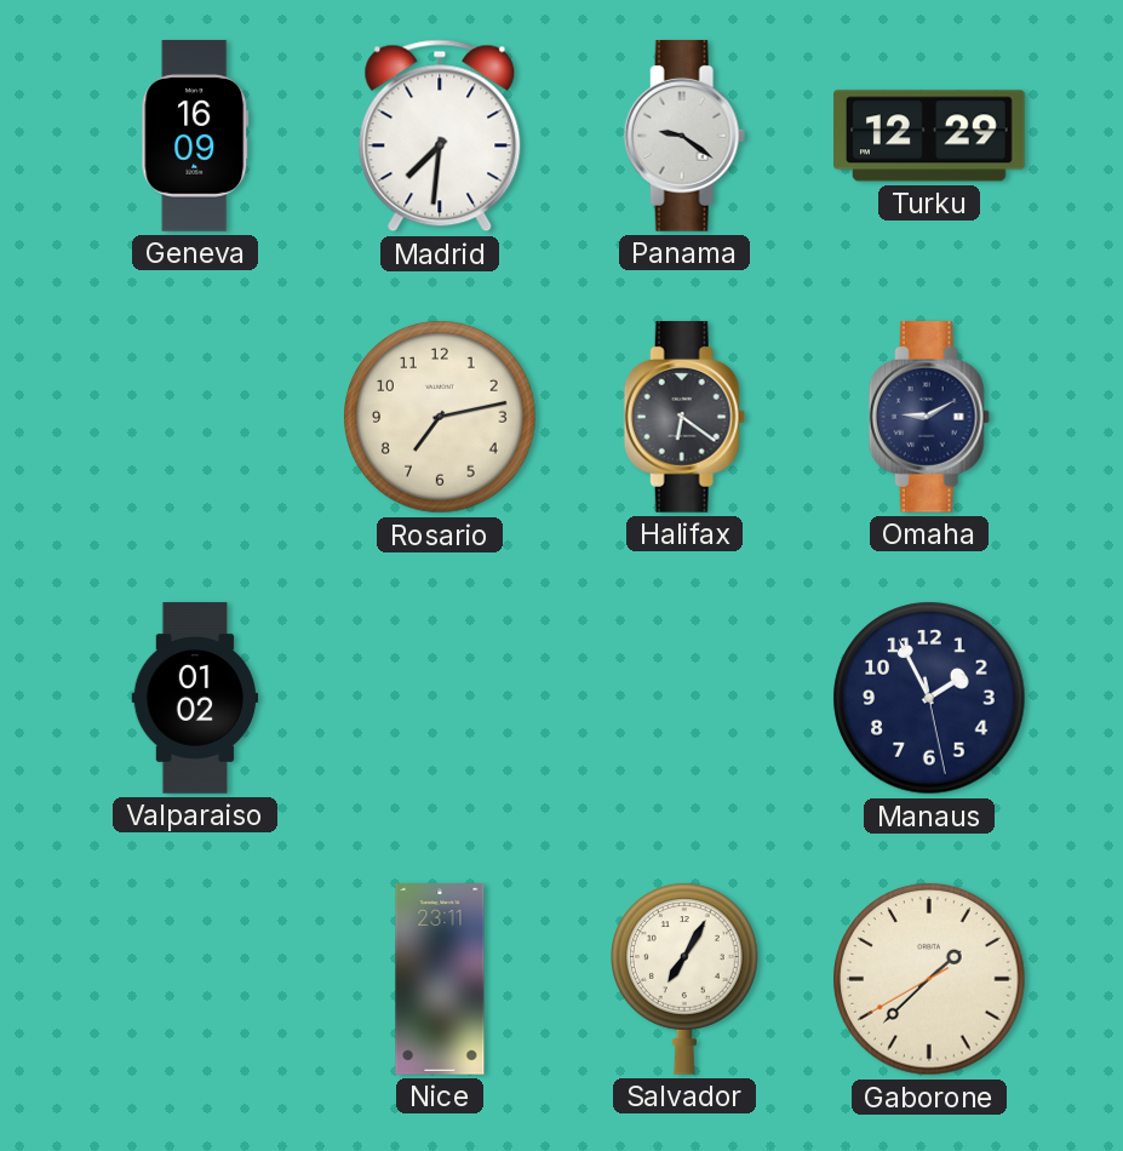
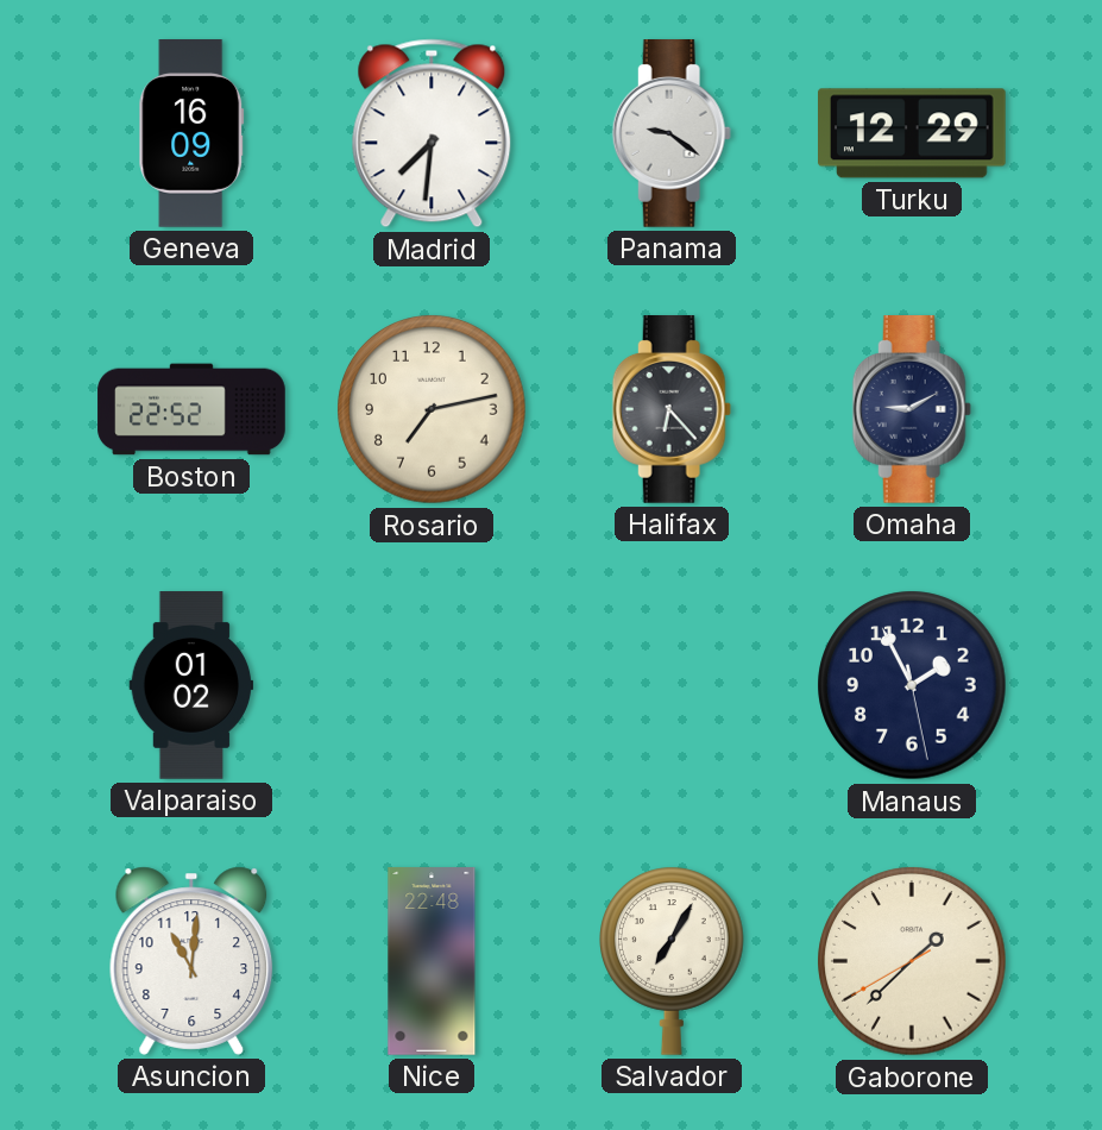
Boston: none -> 22:52
Halifax: 6:21 -> 6:23
Asuncion: none -> 11:01
Nice: 23:11 -> 22:48
